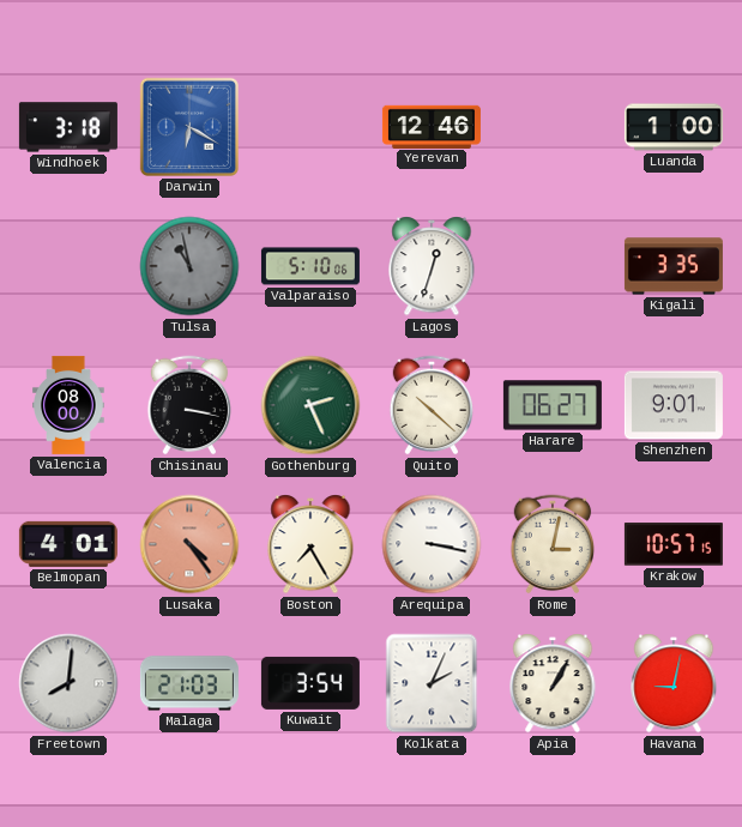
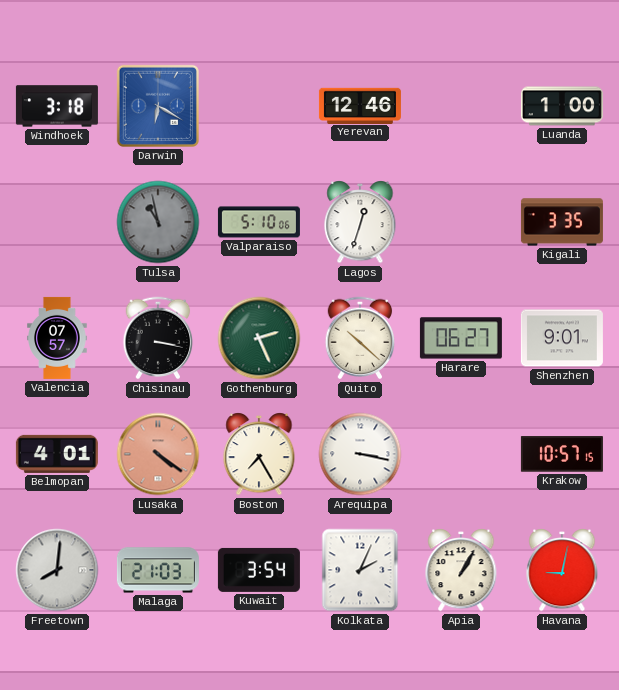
Valencia: 08:00 -> 07:57
Lusaka: 4:24 -> 4:21
Rome: 3:02 -> none
